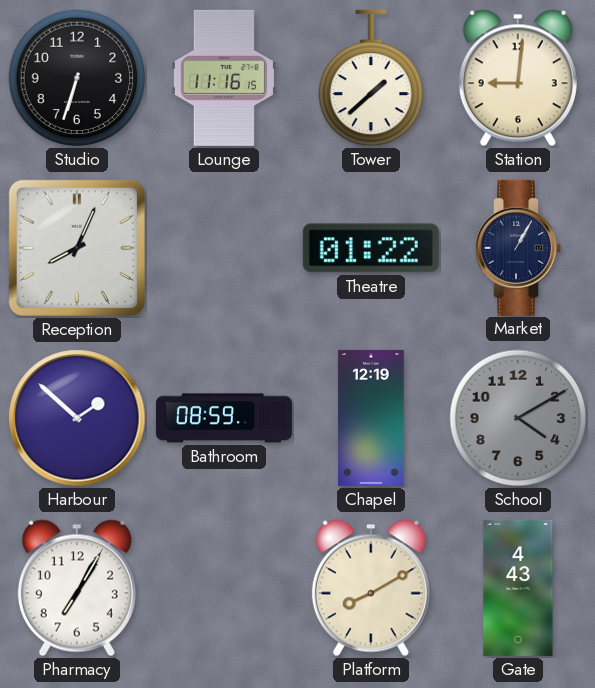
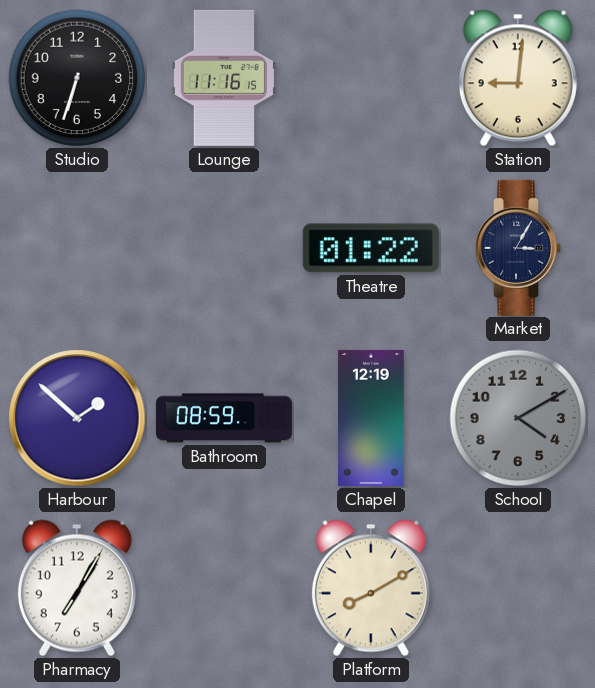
Tower: 1:38 -> none
Reception: 8:04 -> none
Market: 1:05 -> 3:05
Gate: 4:43 -> none
